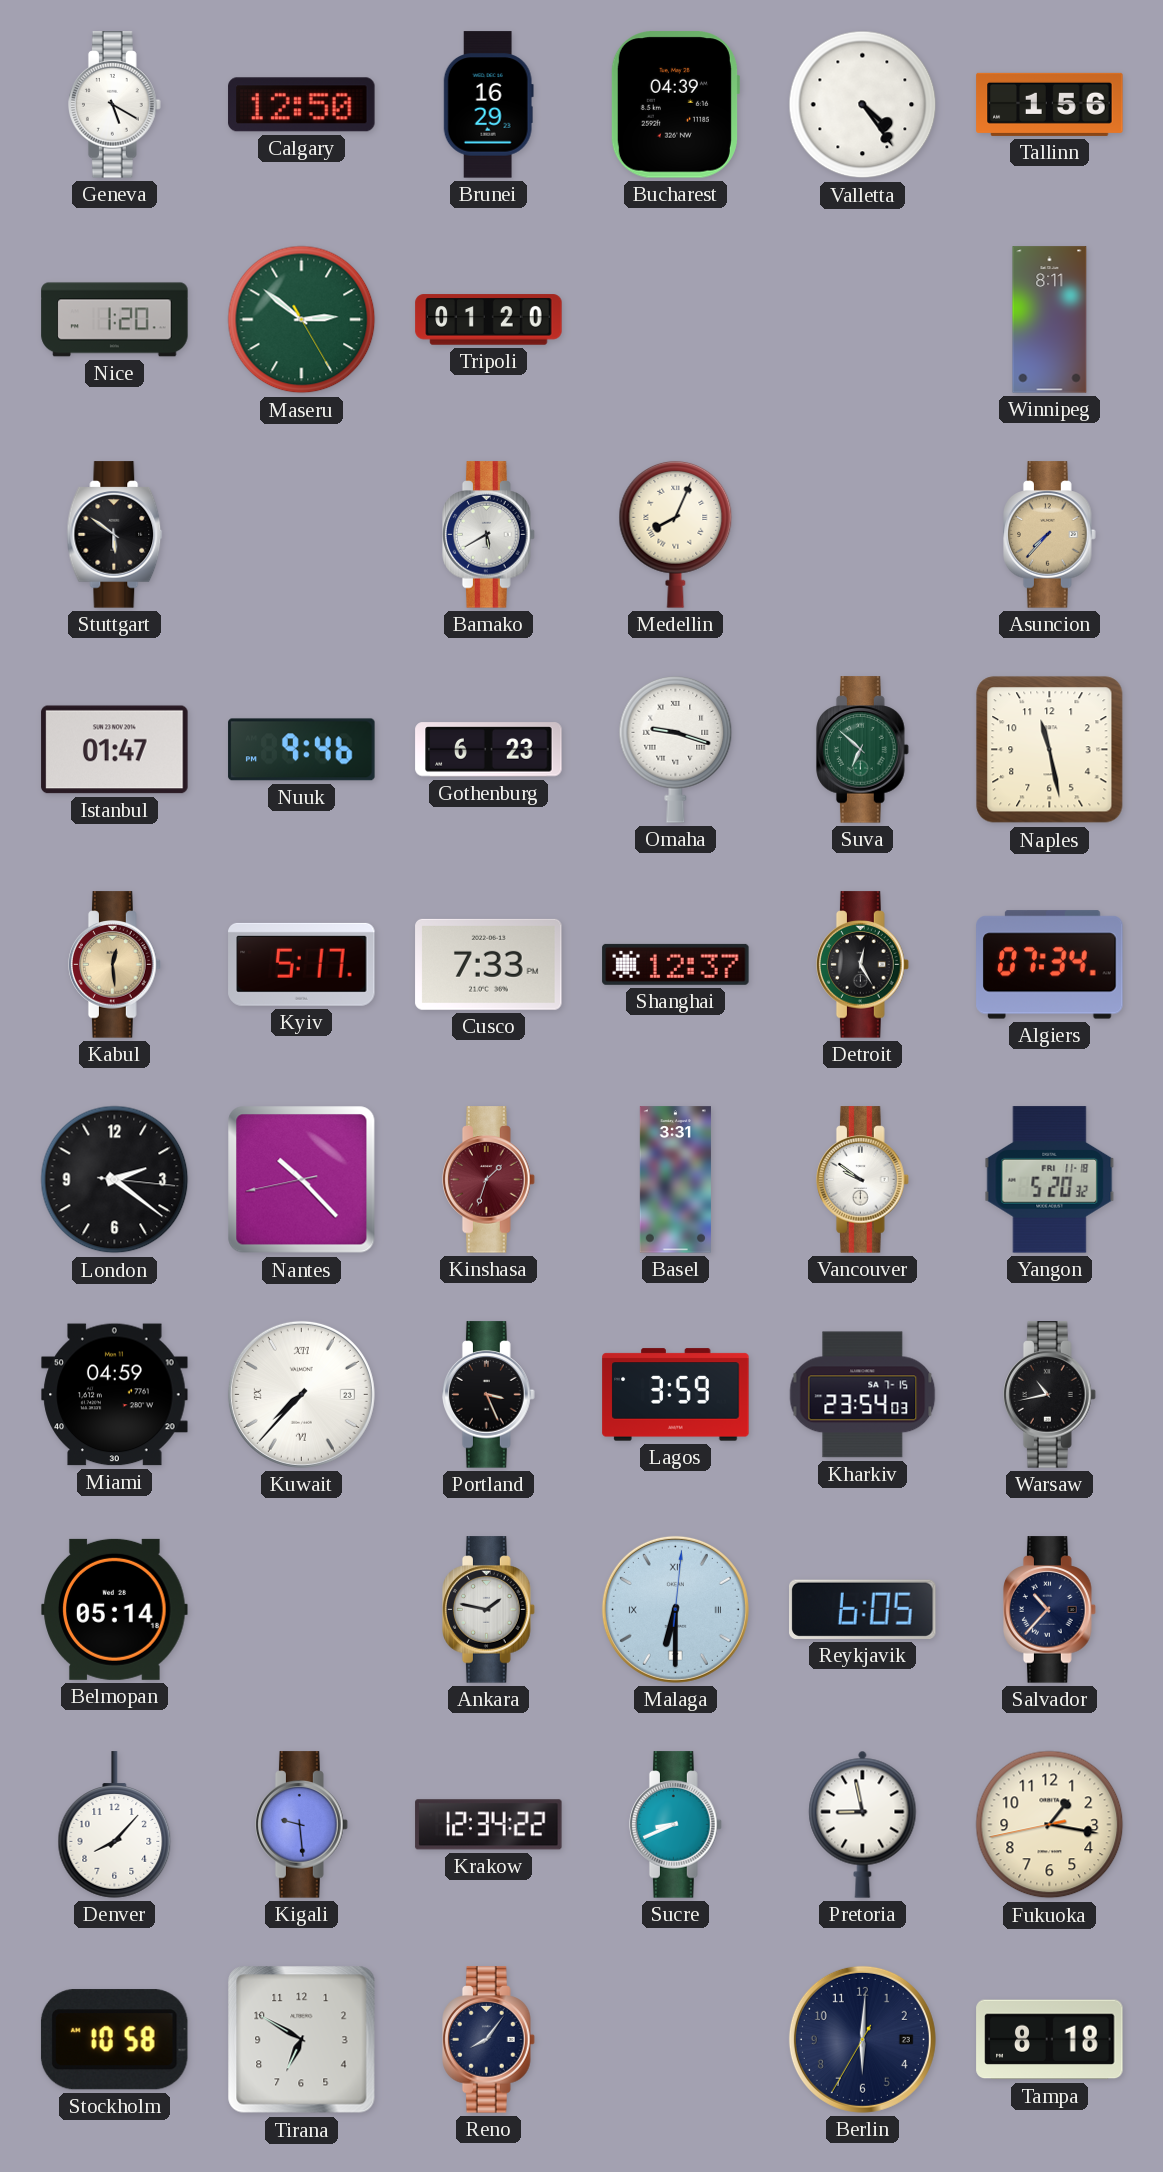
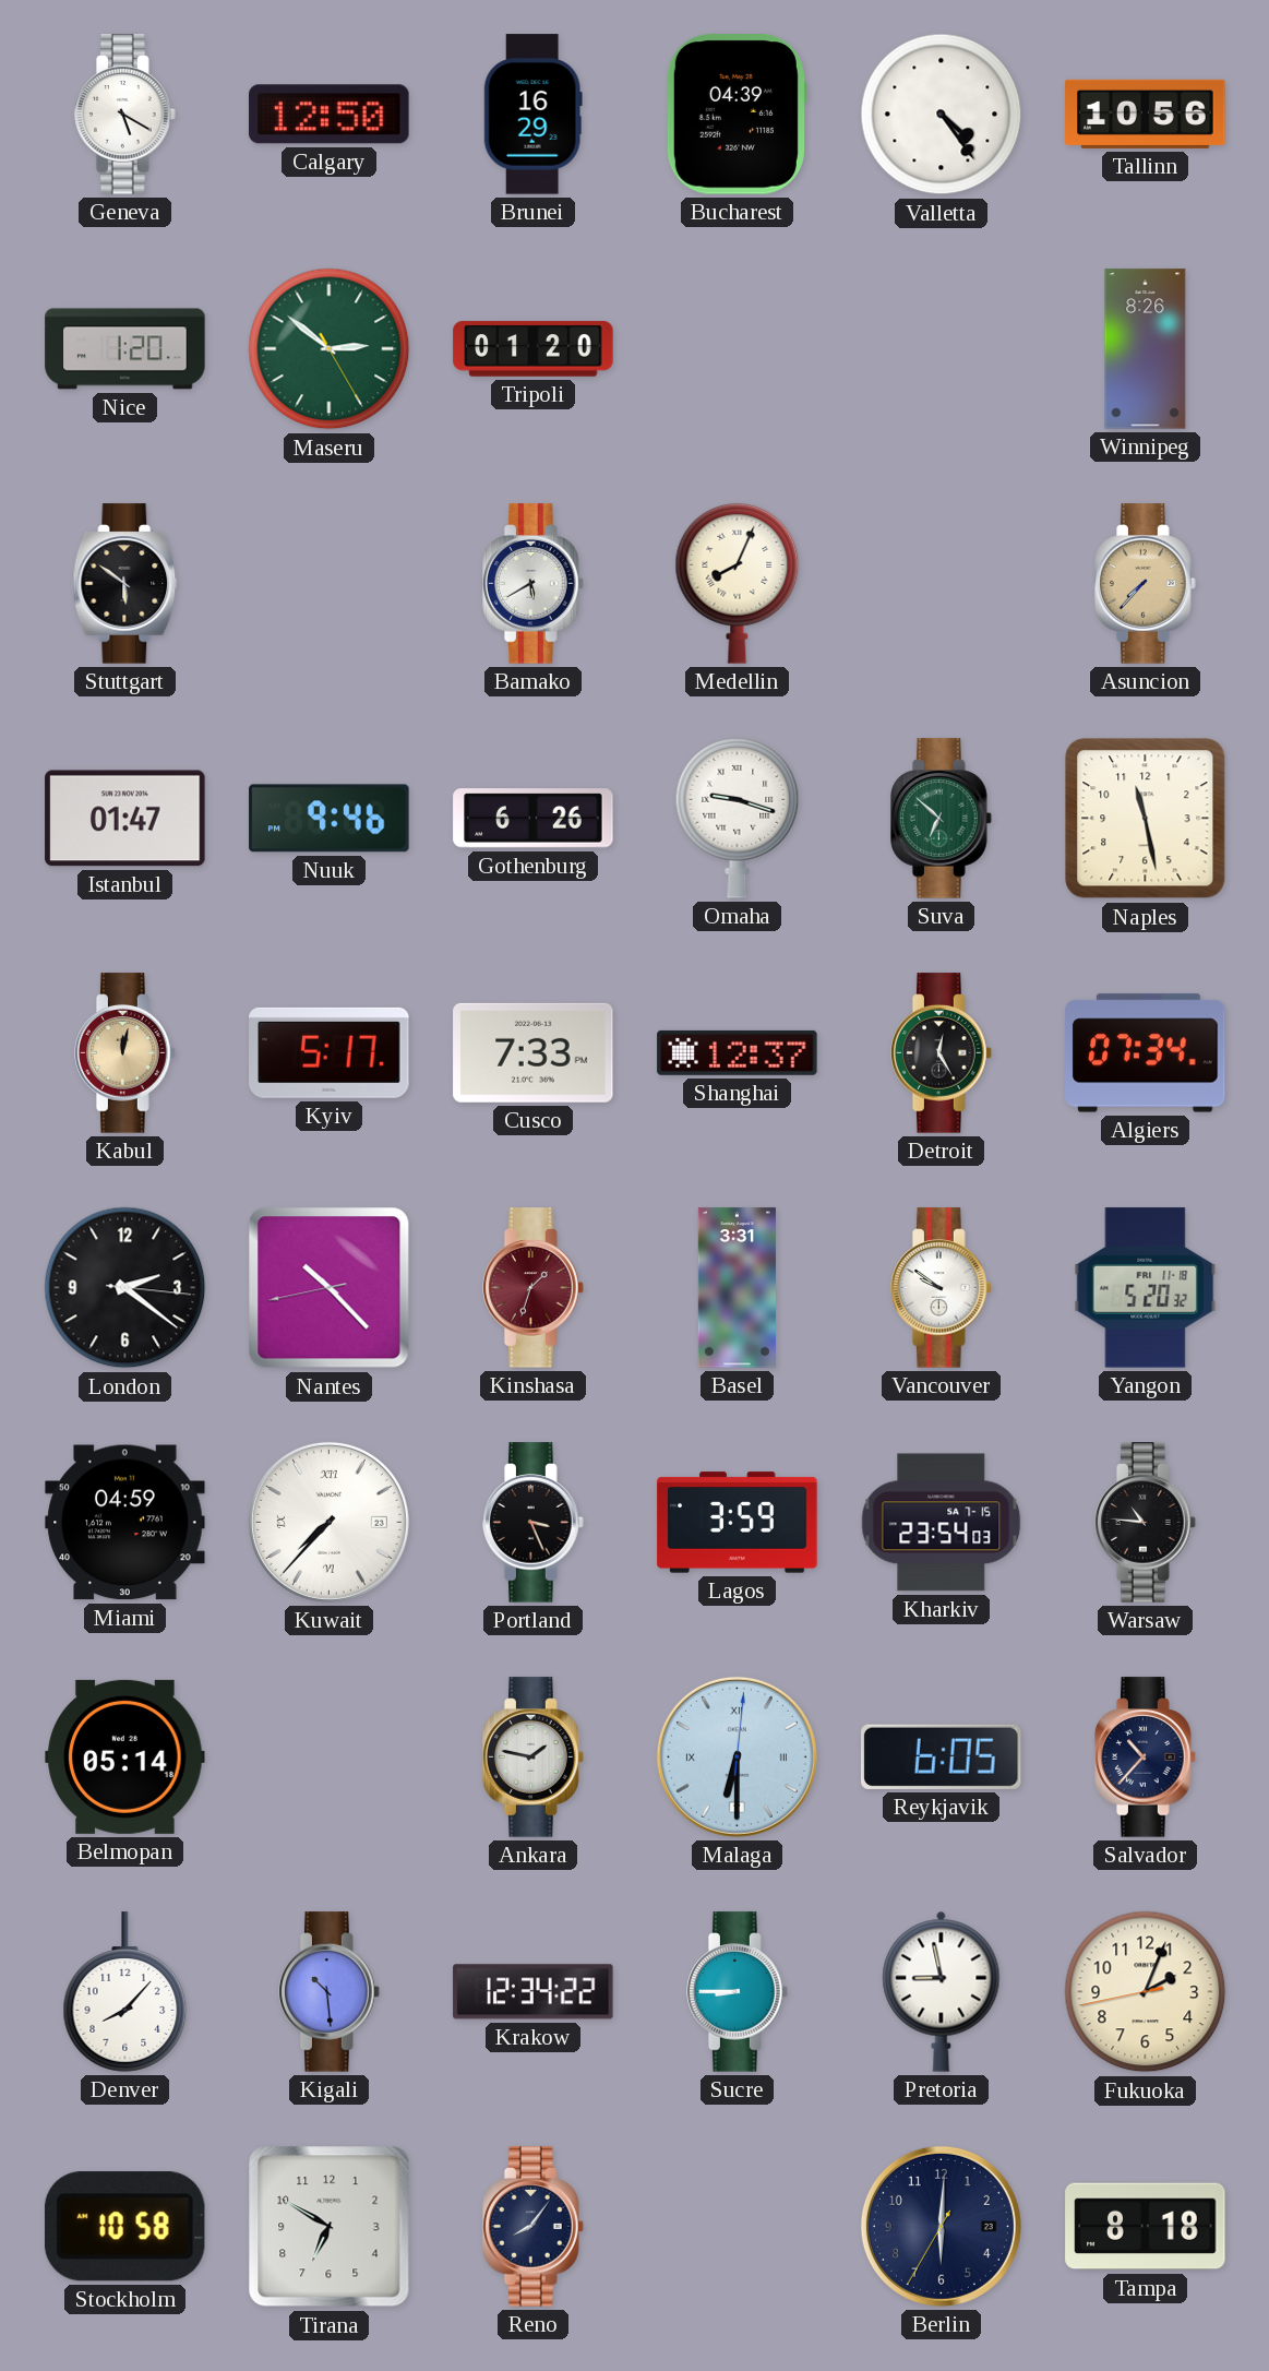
Tallinn: 1:56 -> 10:56
Winnipeg: 8:11 -> 8:26
Gothenburg: 6:23 -> 6:26
Kabul: 12:29 -> 12:02
Warsaw: 10:43 -> 10:46
Kigali: 9:29 -> 10:29
Sucre: 8:41 -> 8:45
Fukuoka: 1:16 -> 2:03
